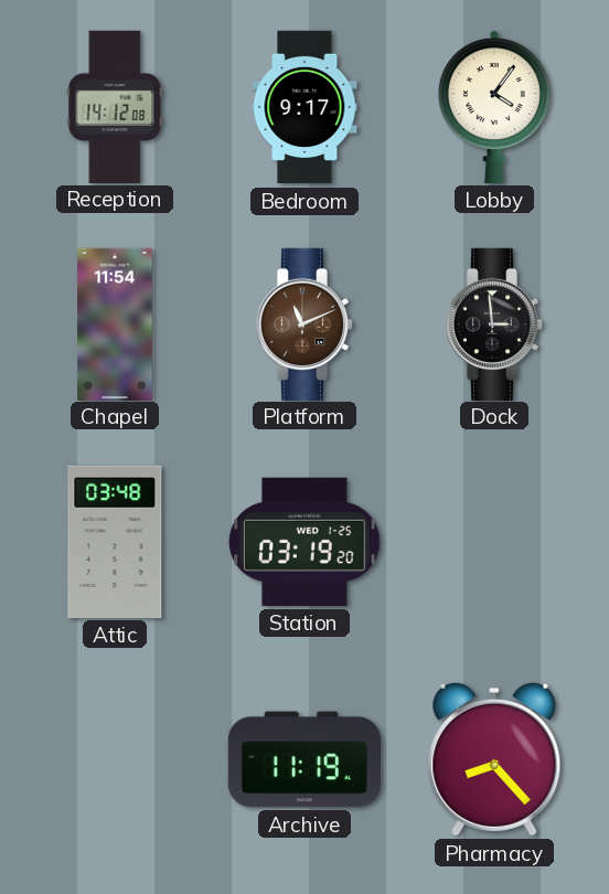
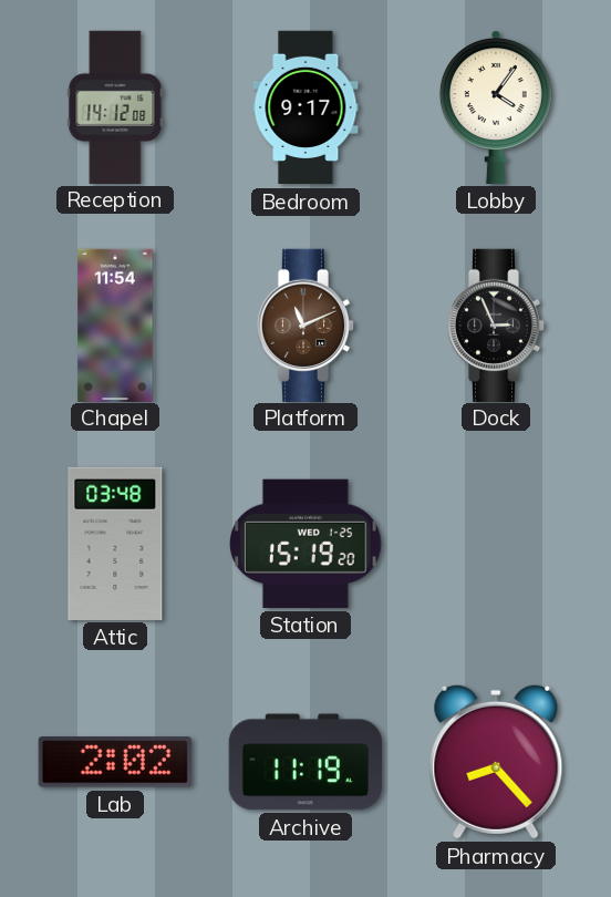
Dock: 2:59 -> 2:56
Station: 03:19 -> 15:19
Lab: none -> 2:02
